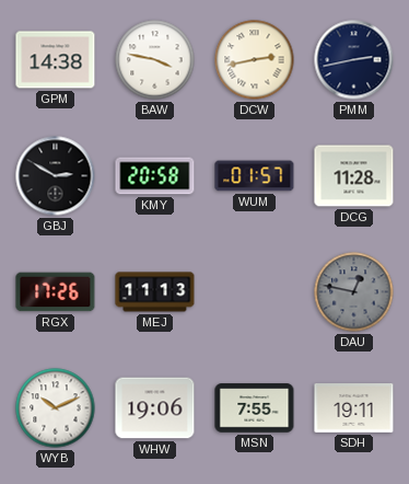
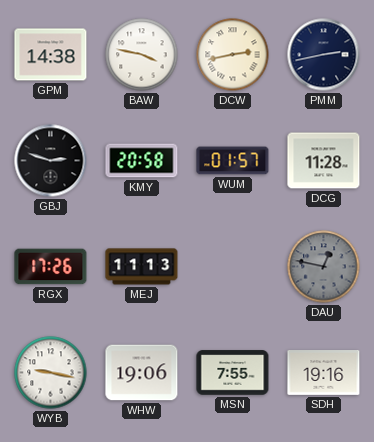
GBJ: 2:50 -> 2:48
WYB: 10:11 -> 9:17
SDH: 19:11 -> 19:16
